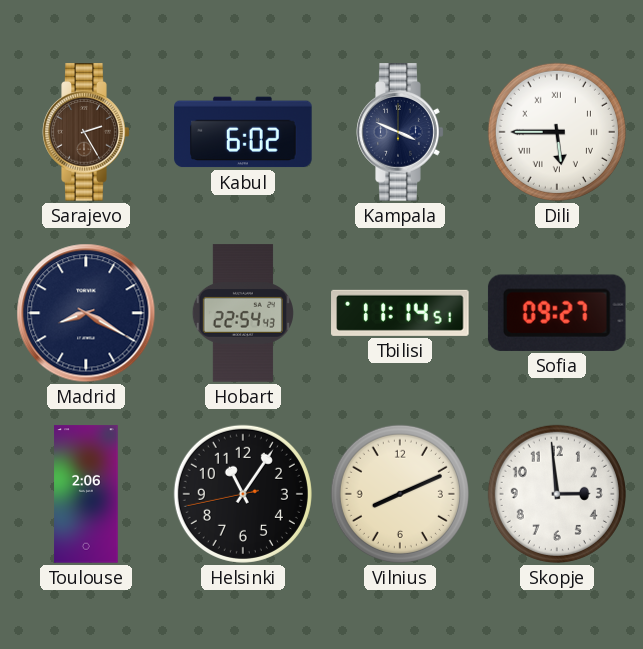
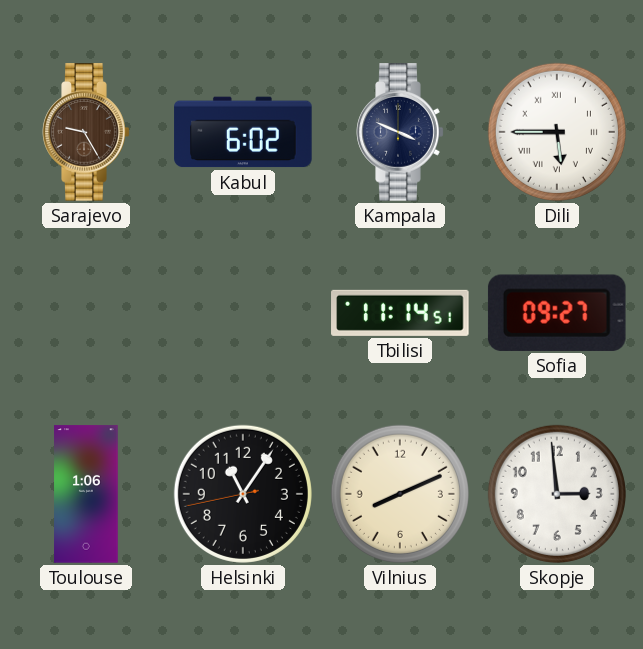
Sarajevo: 2:25 -> 9:25
Madrid: 8:20 -> none
Hobart: 22:54 -> none
Toulouse: 2:06 -> 1:06
